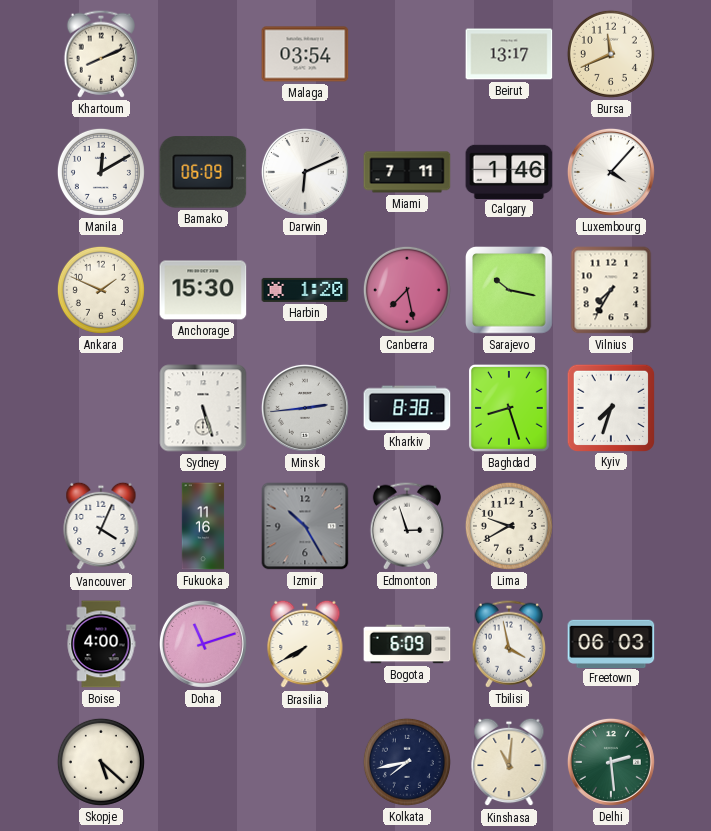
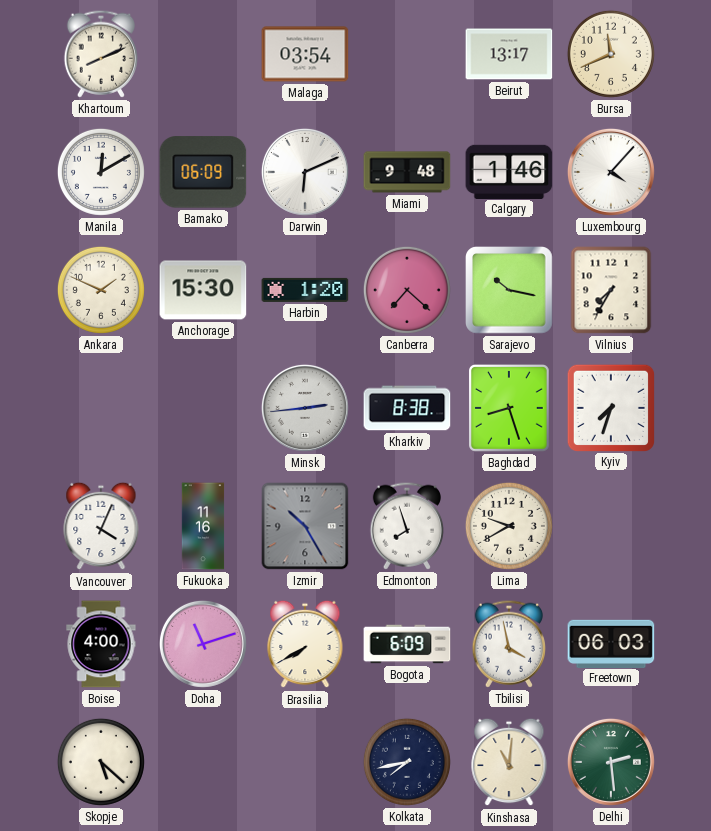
Miami: 7:11 -> 9:48
Canberra: 7:28 -> 7:22
Sydney: 5:27 -> none
Edmonton: 2:57 -> 7:57
